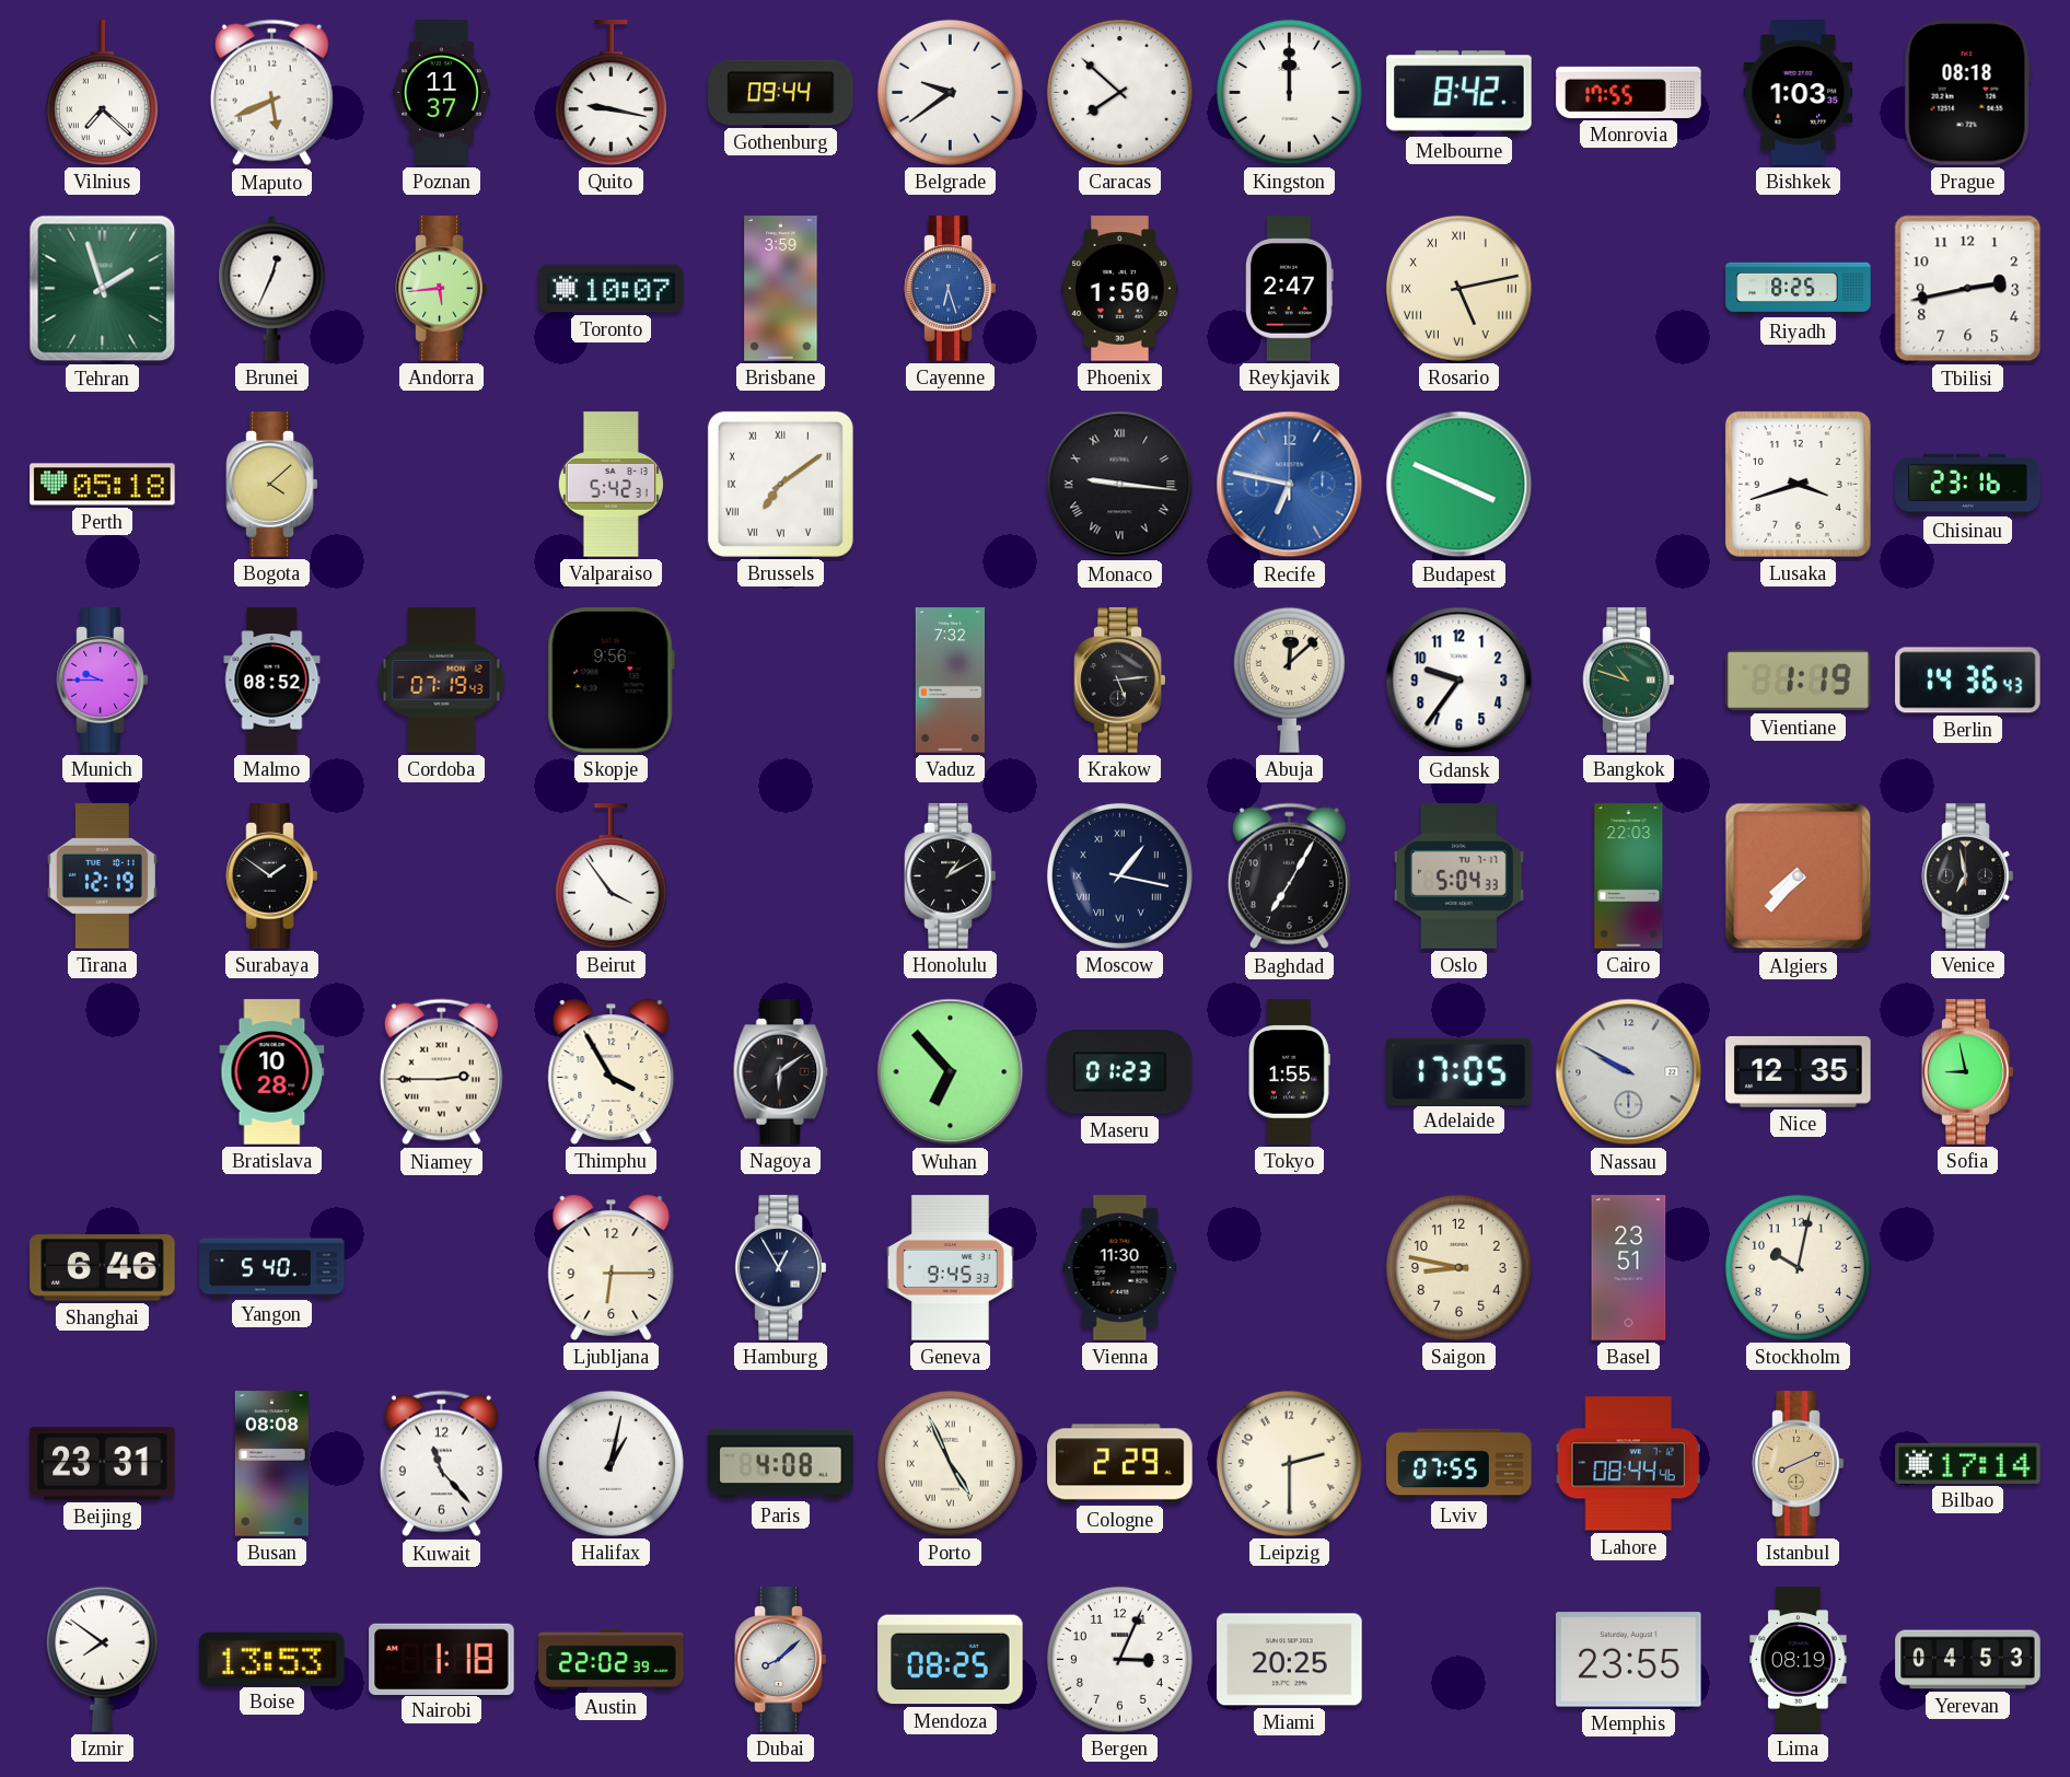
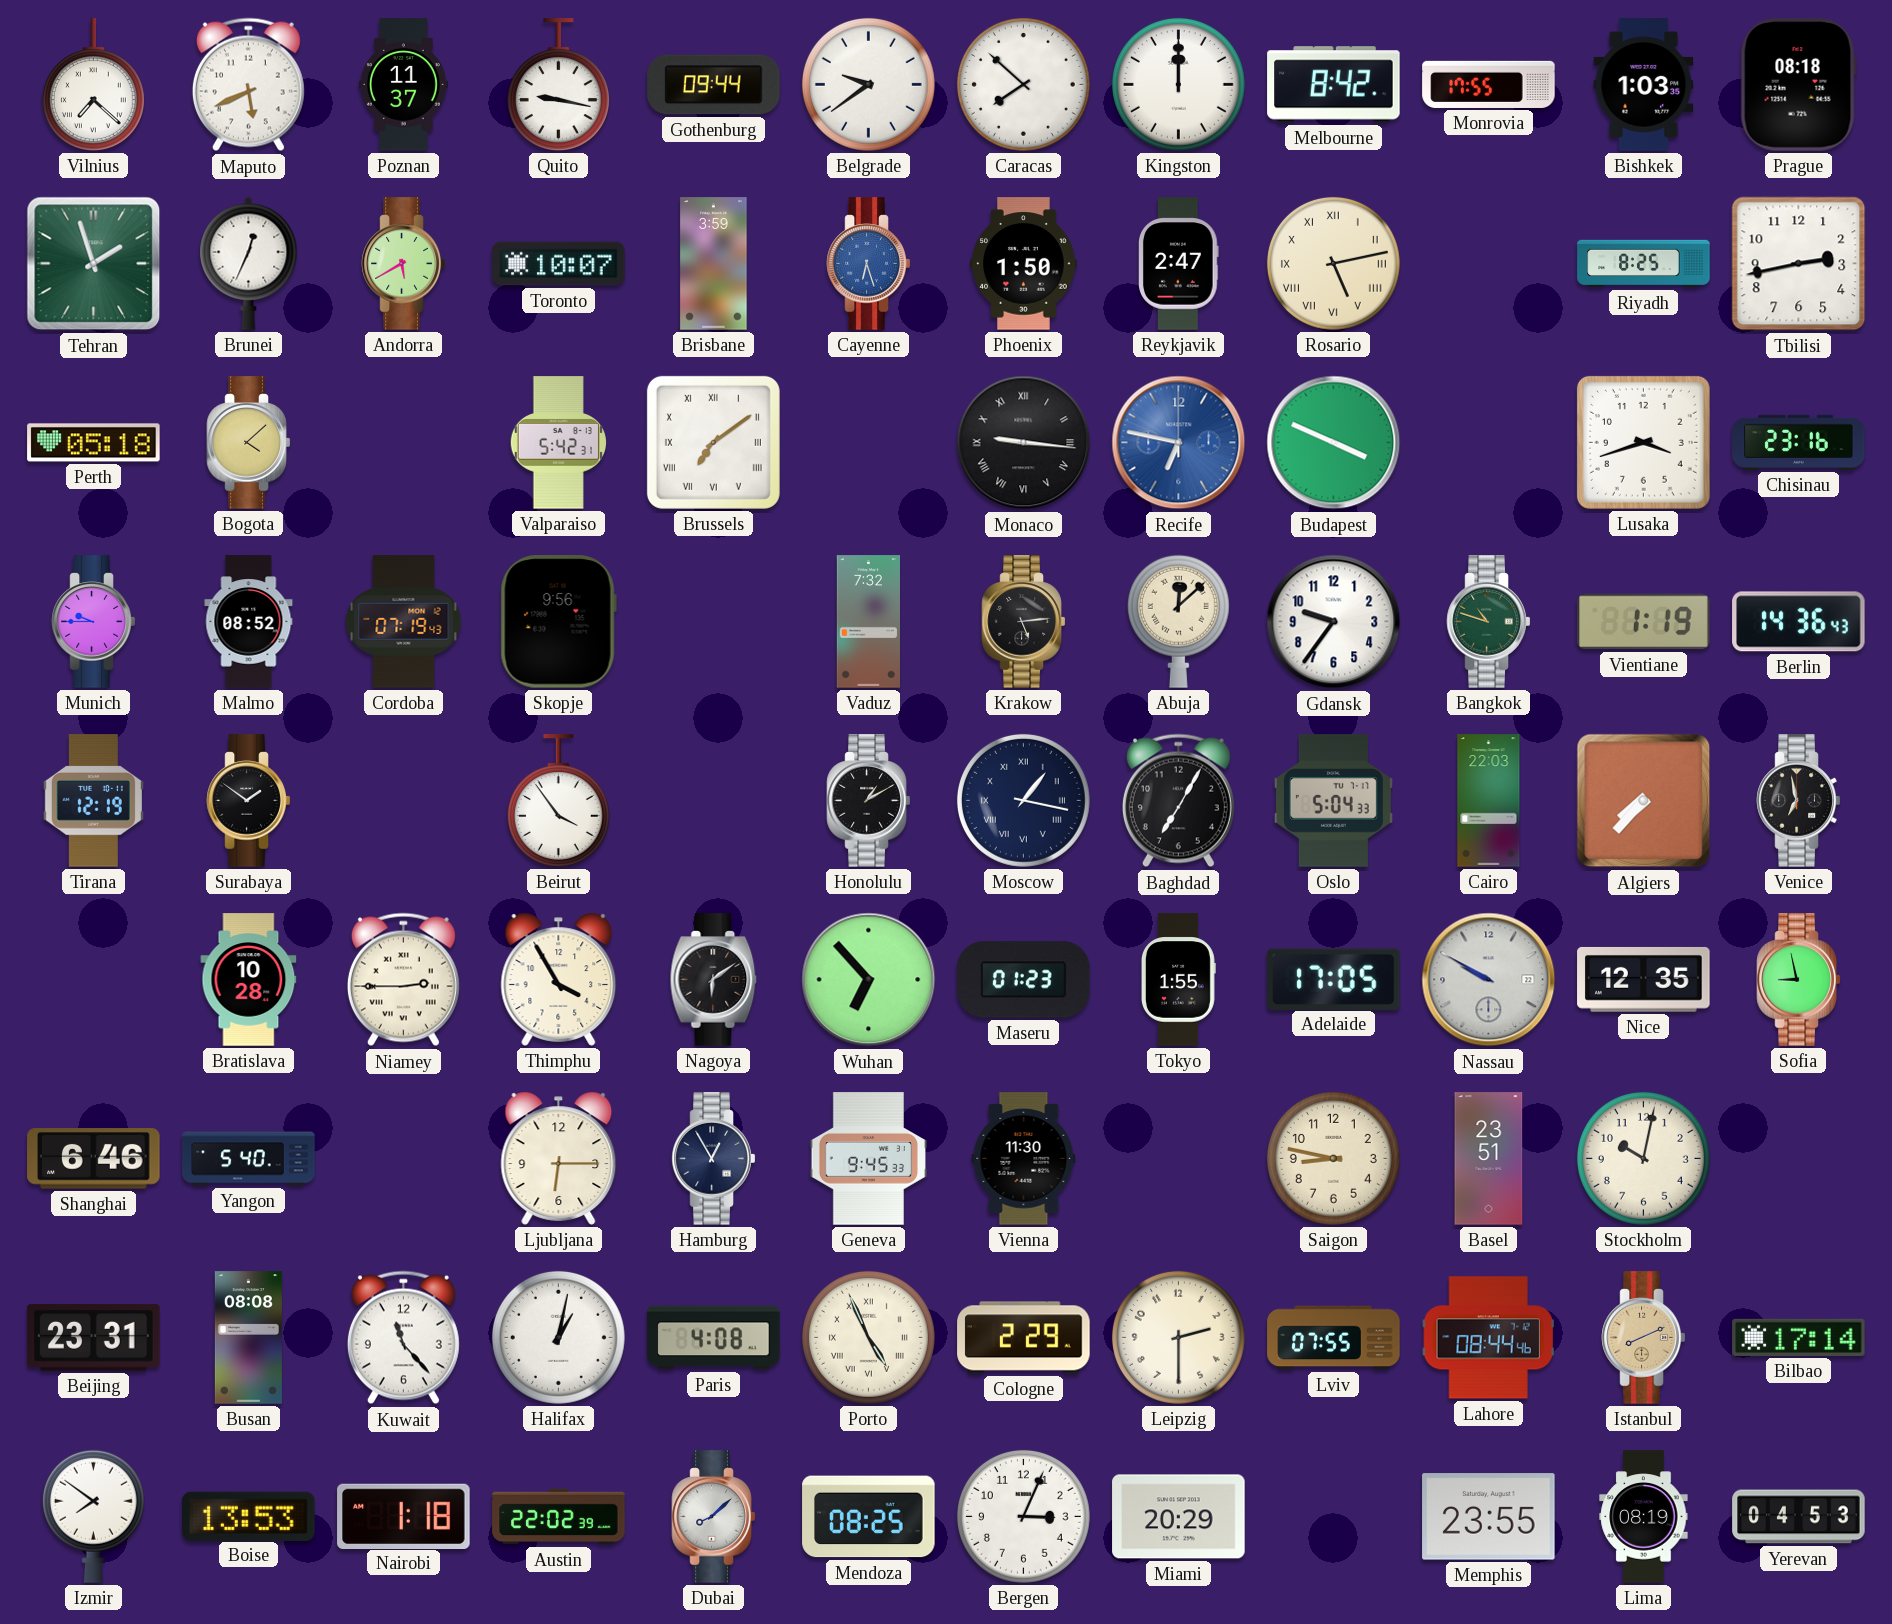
Andorra: 5:44 -> 5:40
Miami: 20:25 -> 20:29
